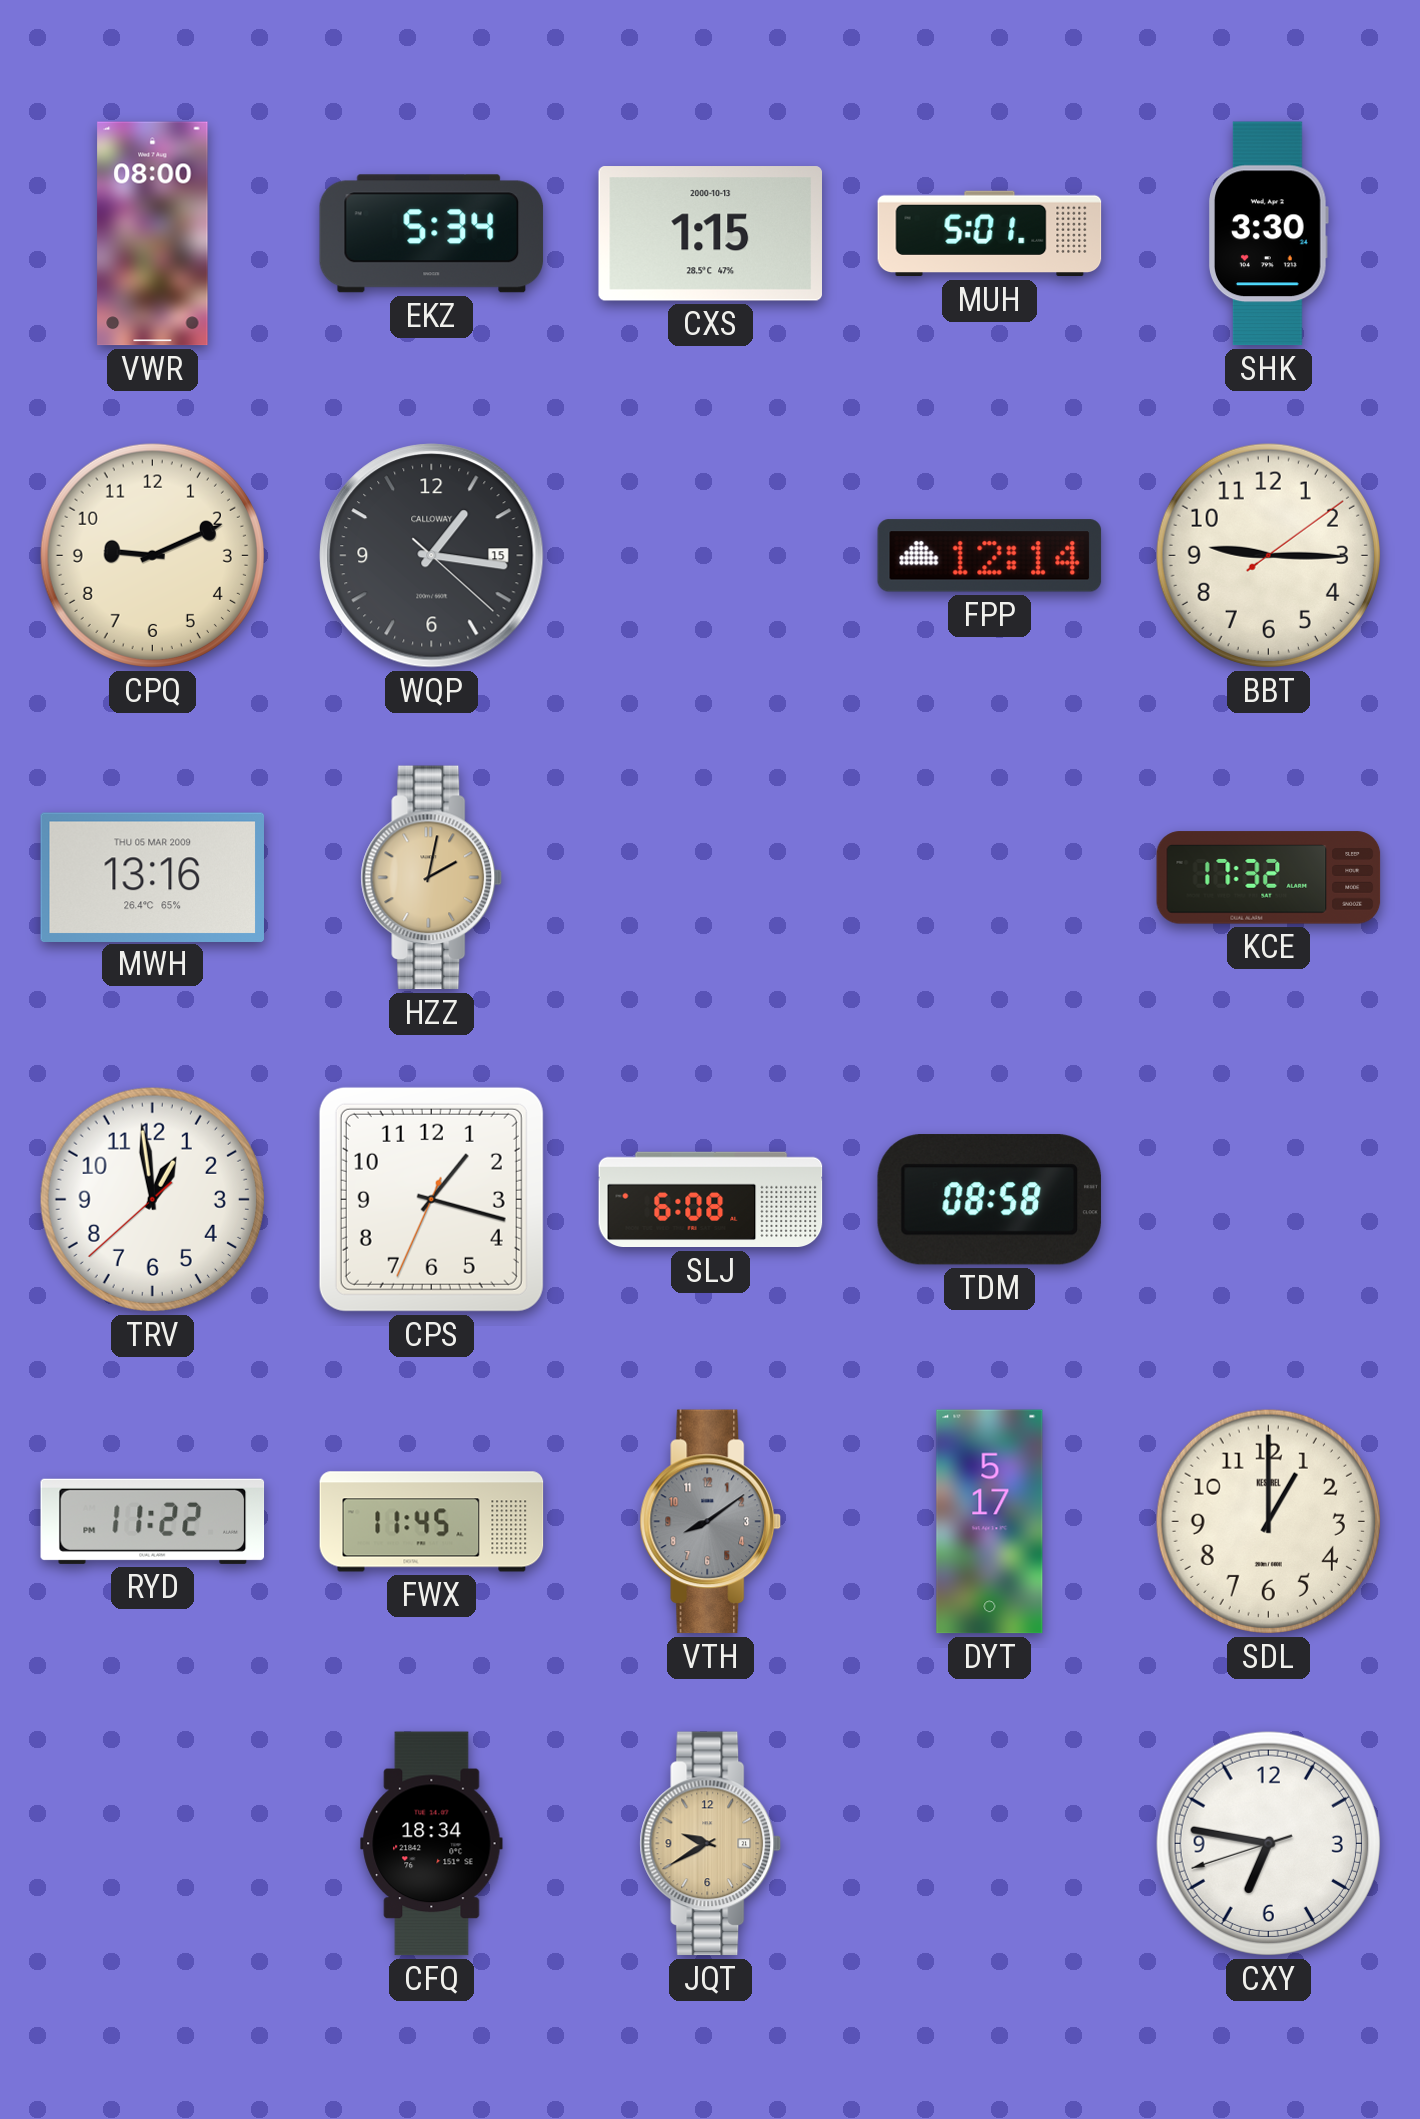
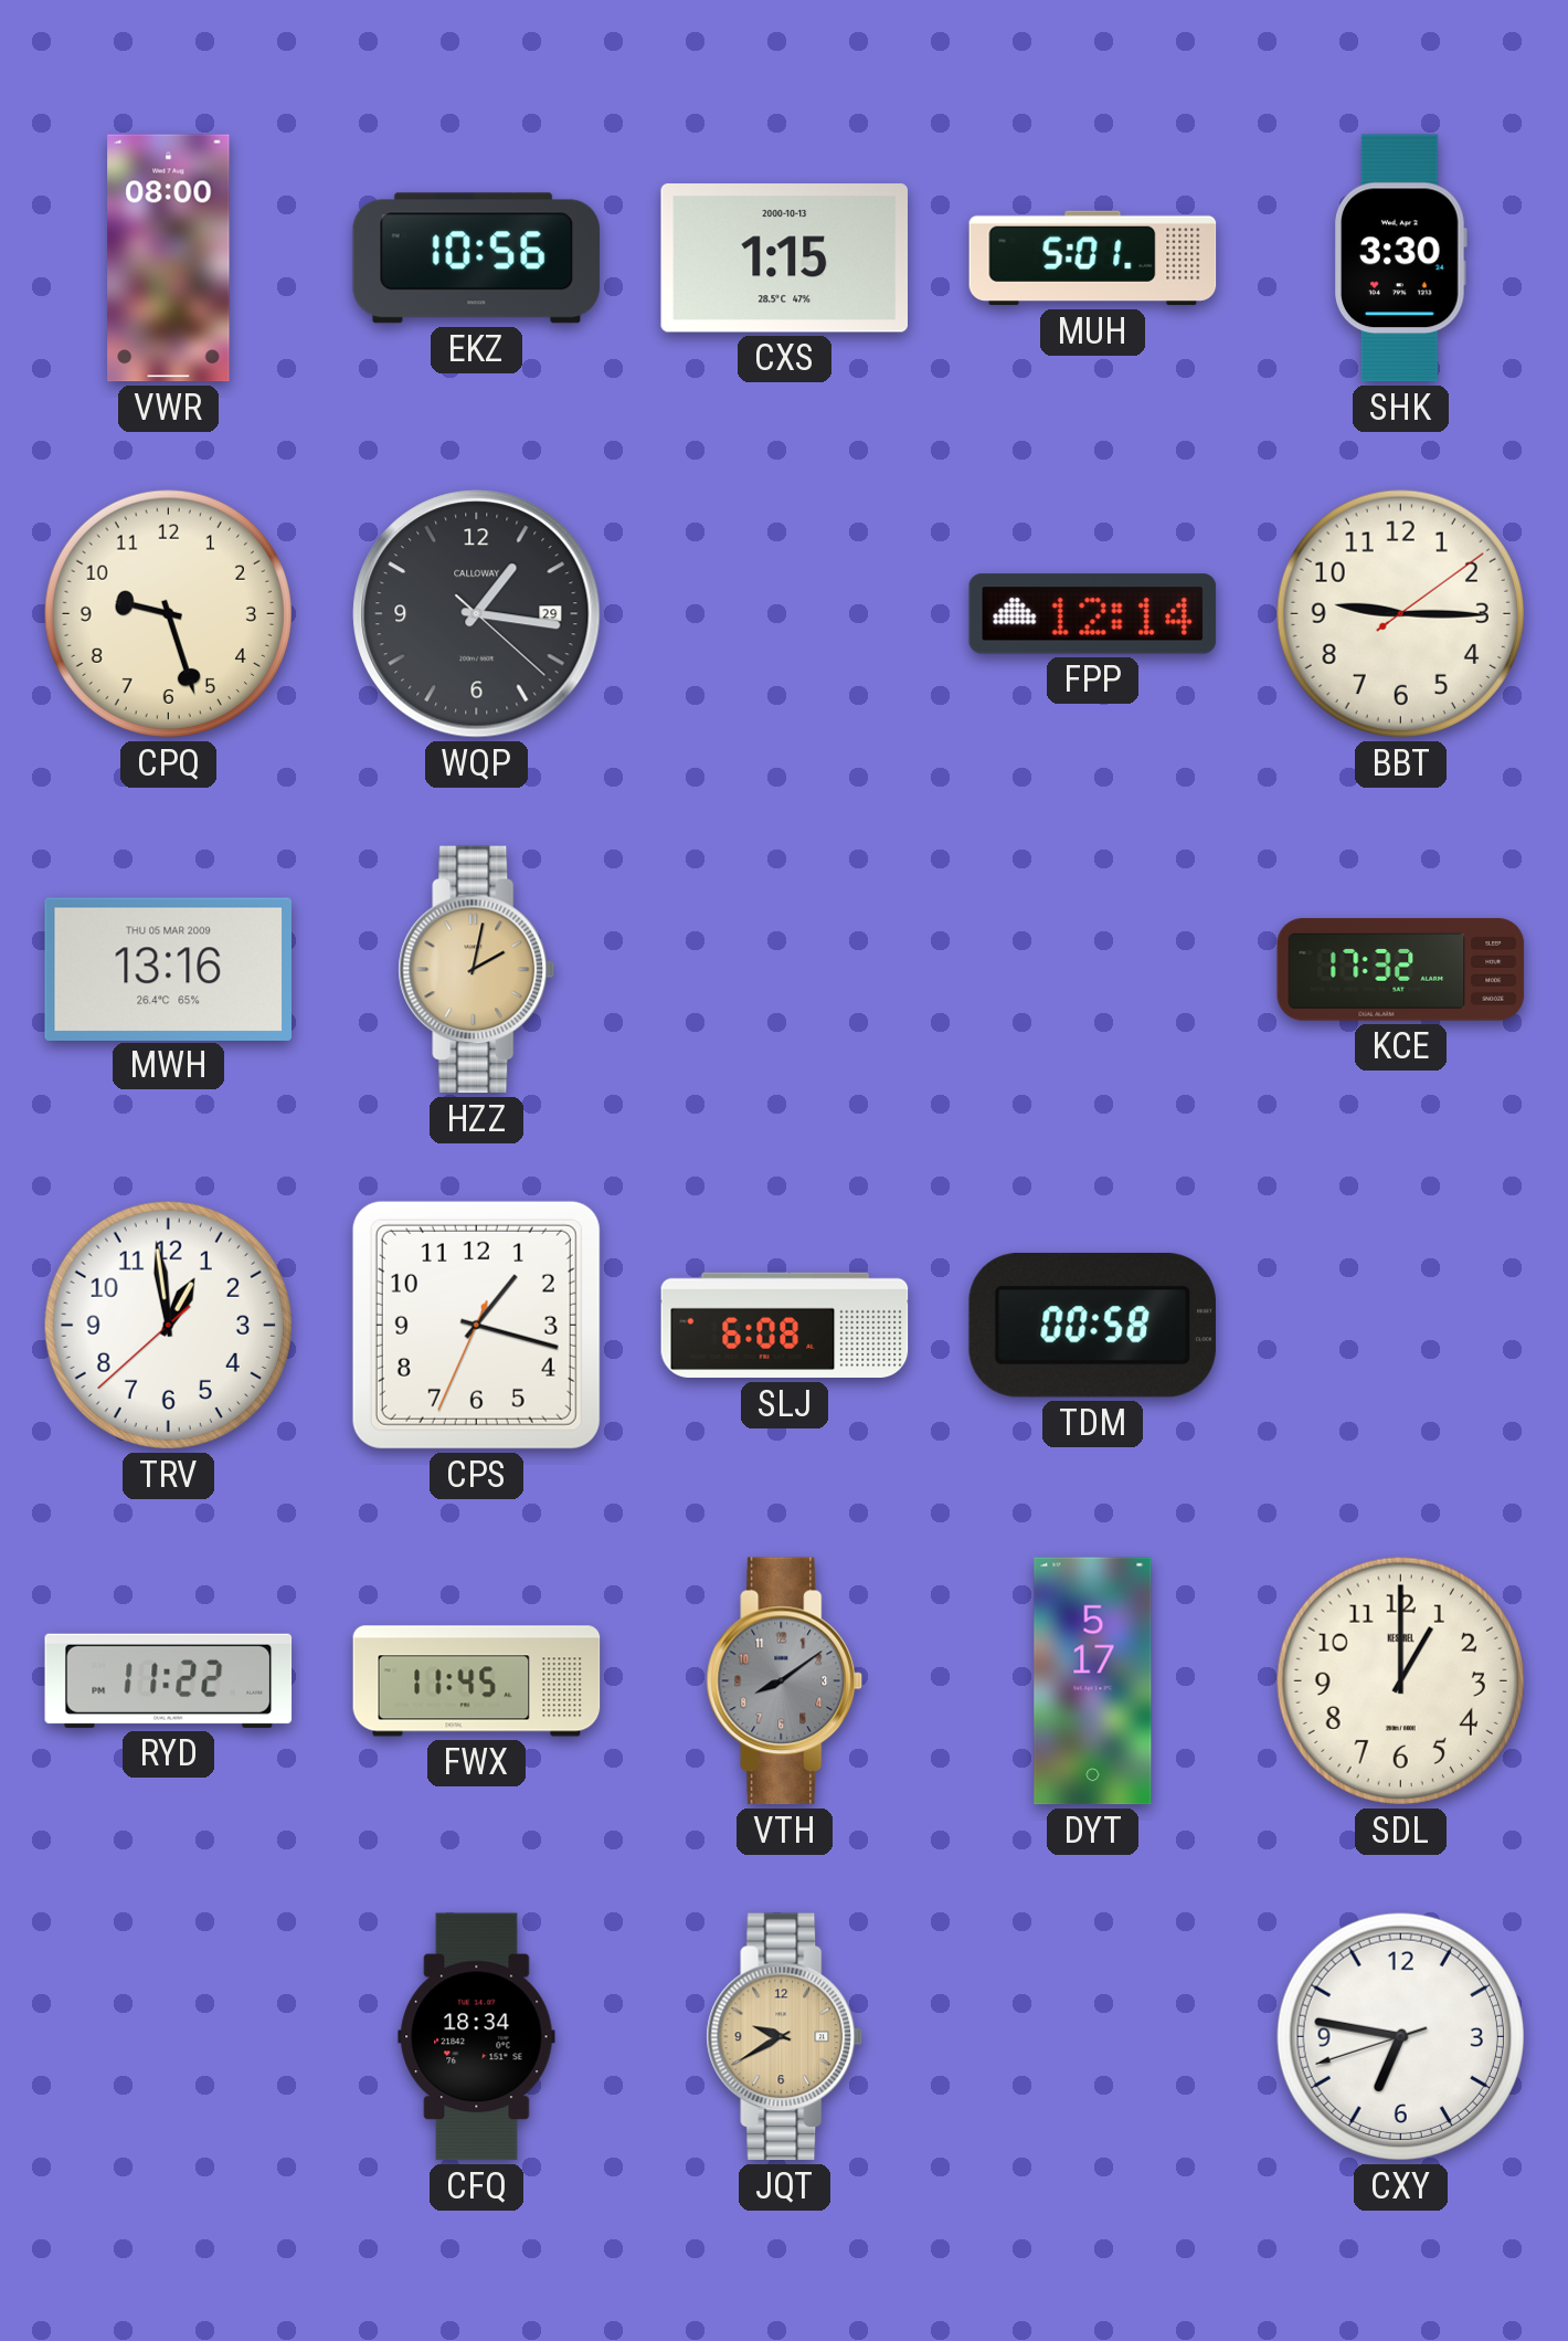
EKZ: 5:34 -> 10:56
CPQ: 9:11 -> 9:27
WQP date: 15 -> 29
TDM: 08:58 -> 00:58
